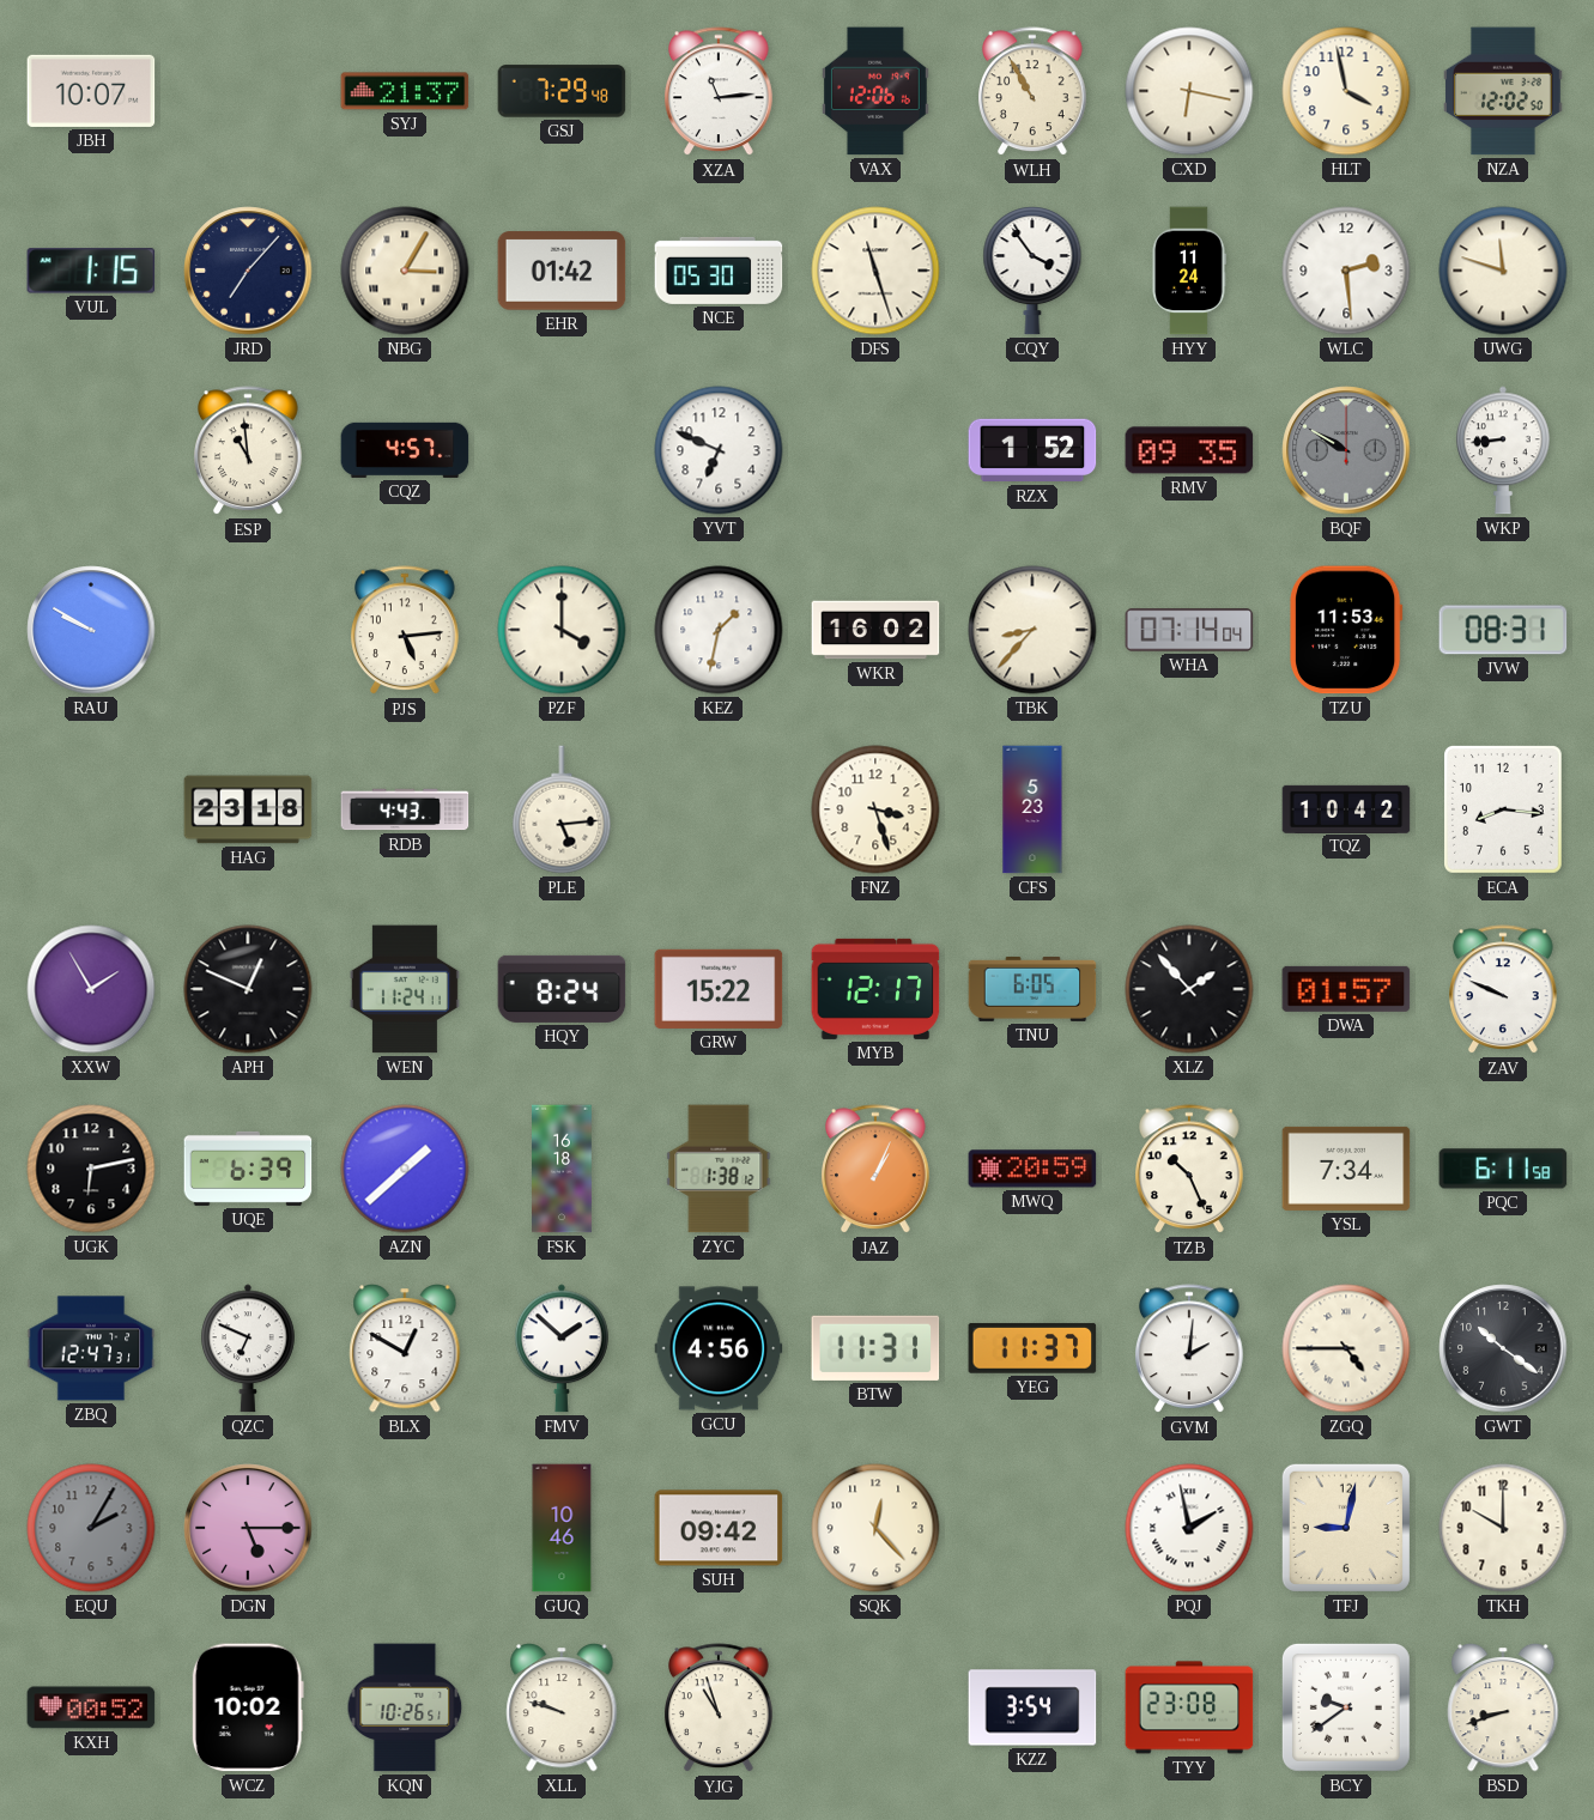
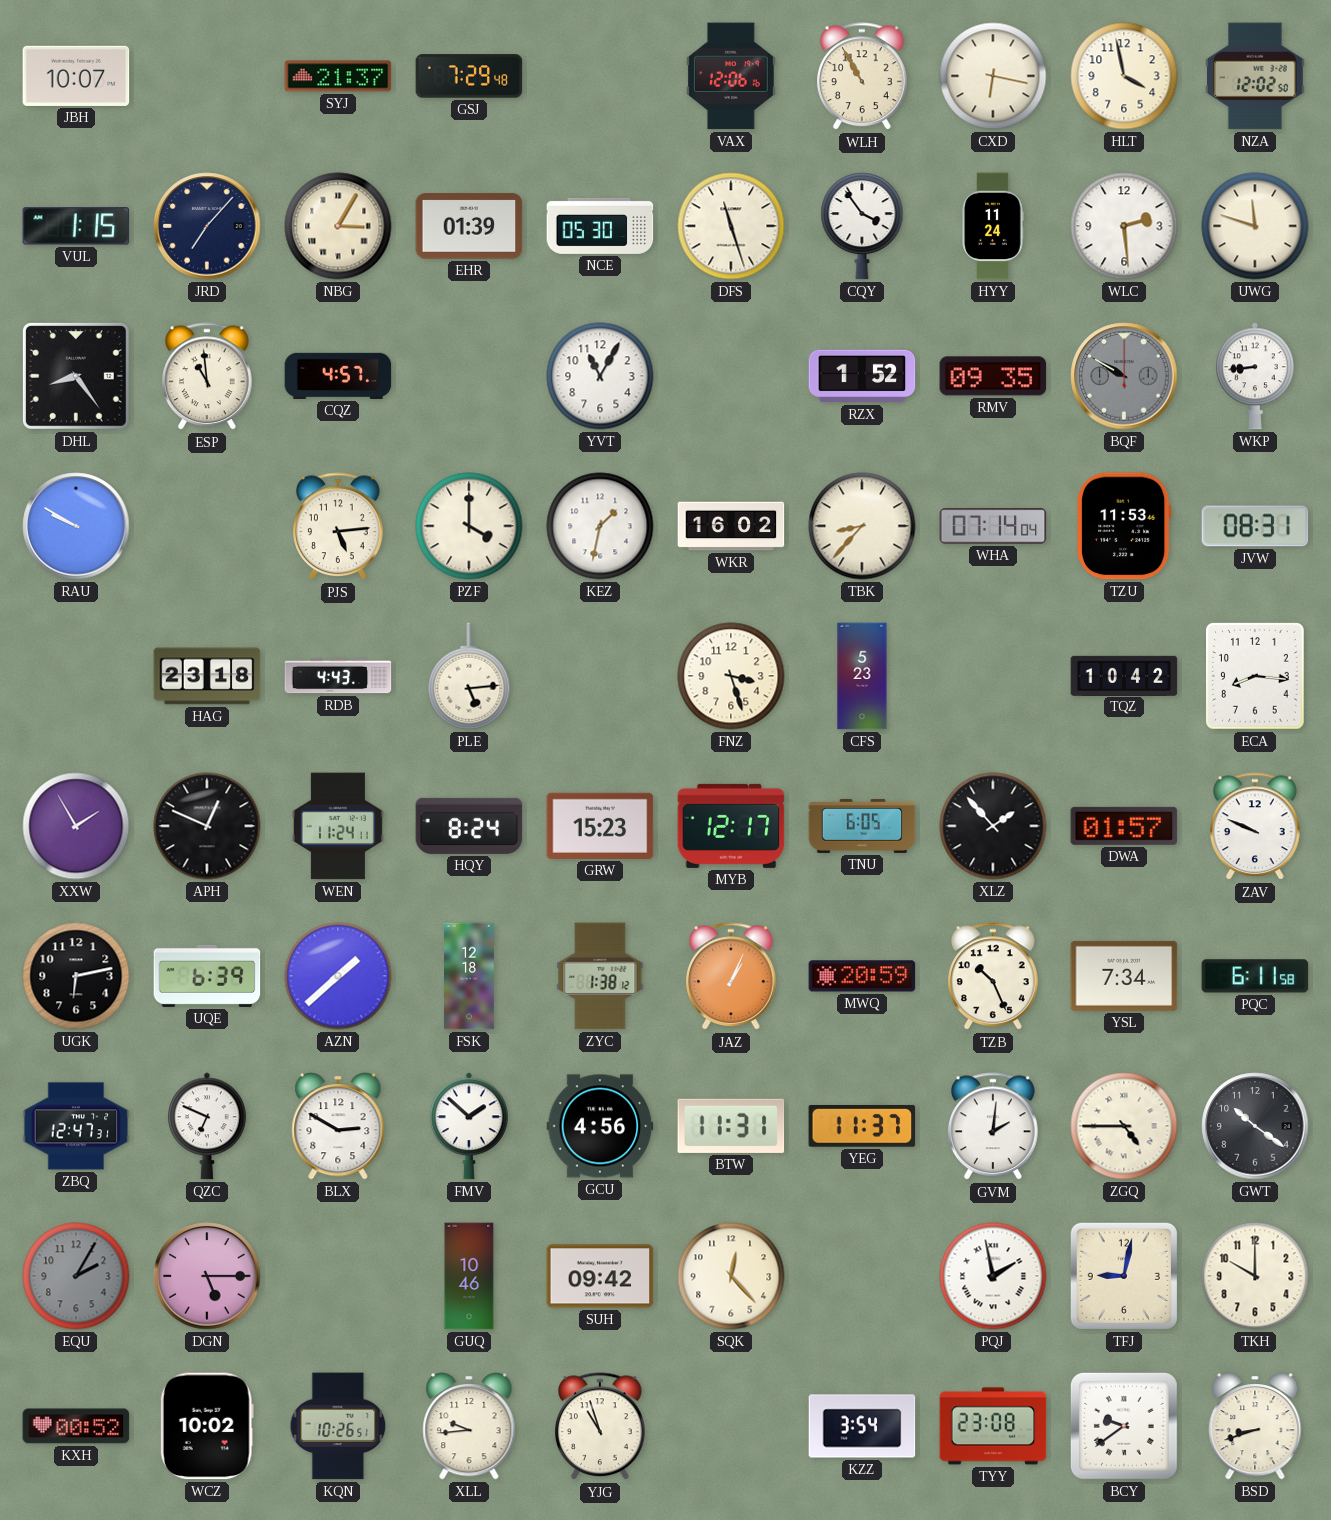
XZA: 11:14 -> none
EHR: 01:42 -> 01:39
DHL: none -> 8:24
YVT: 6:49 -> 11:05
GRW: 15:22 -> 15:23
FSK: 16:18 -> 12:18
BLX: 12:50 -> 2:50
XLL: 9:48 -> 9:44
